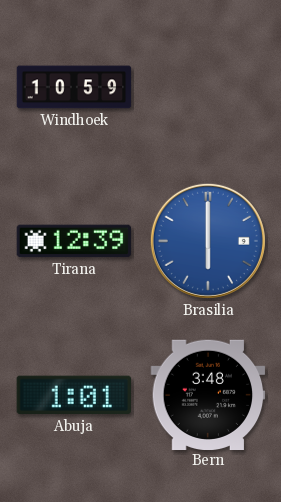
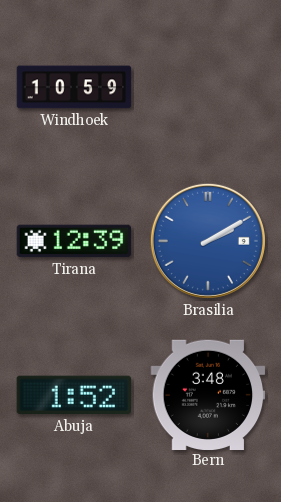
Brasilia: 6:00 -> 2:10
Abuja: 1:01 -> 1:52
